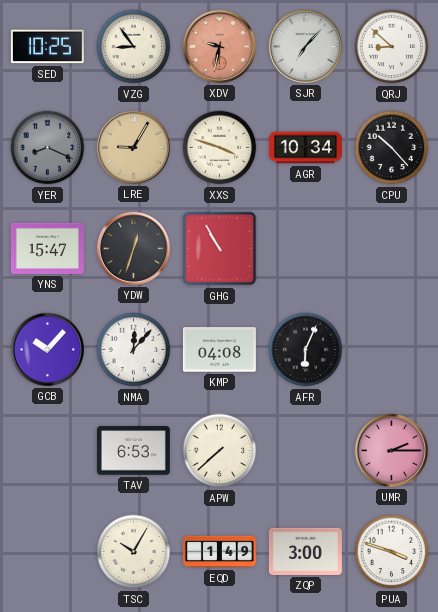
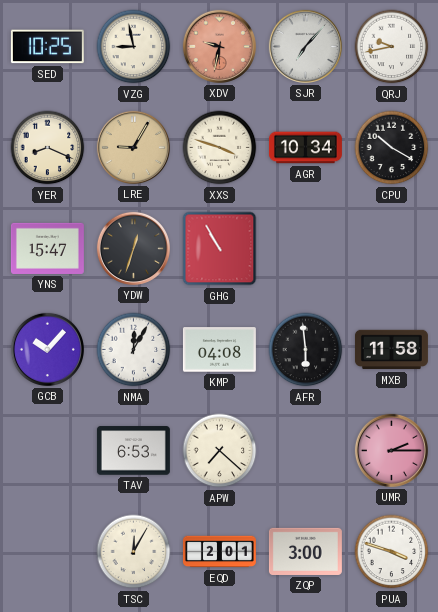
VZG: 8:54 -> 8:58
QRJ: 8:52 -> 9:43
YER dial: grey -> cream
CPU: 10:23 -> 10:20
NMA: 12:07 -> 12:05
AFR: 6:04 -> 5:59
MXB: none -> 11:58
APW: 7:38 -> 7:22
TSC: 10:05 -> 12:05
EQD: 1:49 -> 2:01
